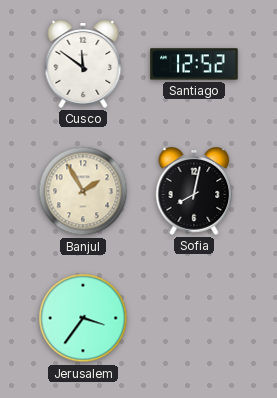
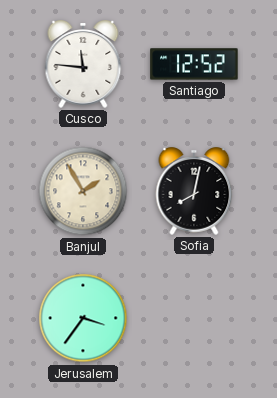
Cusco: 11:51 -> 11:46
